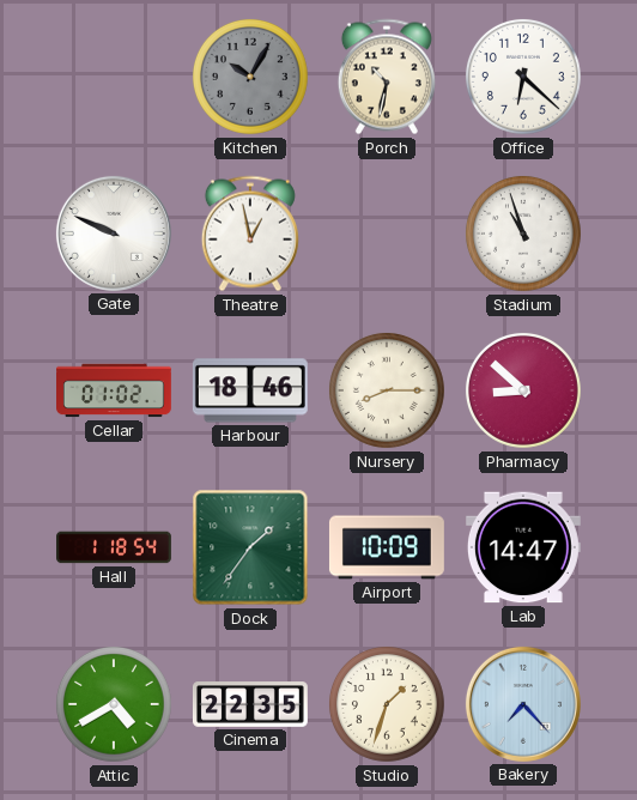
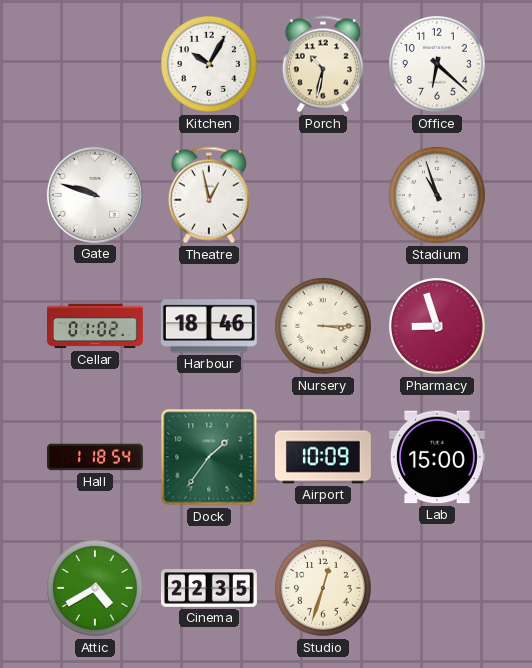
Kitchen dial: grey -> white
Gate: 9:49 -> 9:48
Nursery: 8:15 -> 3:15
Pharmacy: 8:52 -> 8:57
Lab: 14:47 -> 15:00
Studio: 1:33 -> 12:33
Bakery: 7:23 -> none
